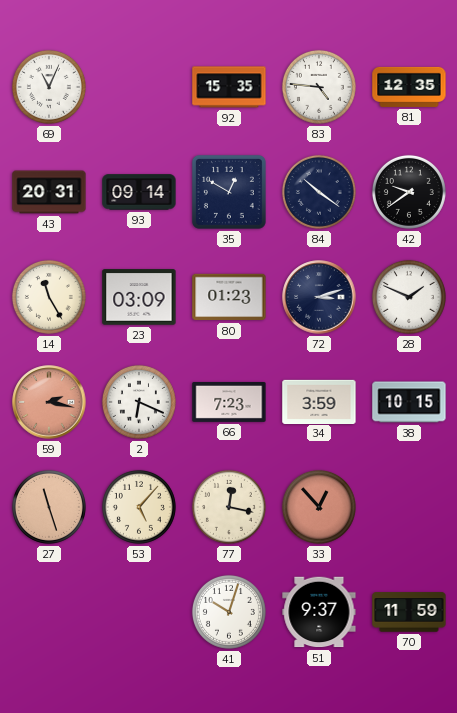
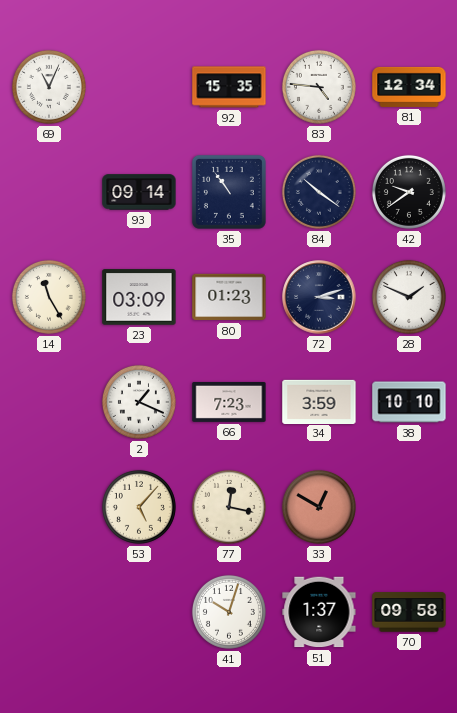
81: 12:35 -> 12:34
43: 20:31 -> none
35: 12:50 -> 10:54
59: 2:17 -> none
2: 6:19 -> 1:19
38: 10:15 -> 10:10
27: 11:27 -> none
33: 12:53 -> 12:50
51: 9:37 -> 1:37
70: 11:59 -> 09:58
